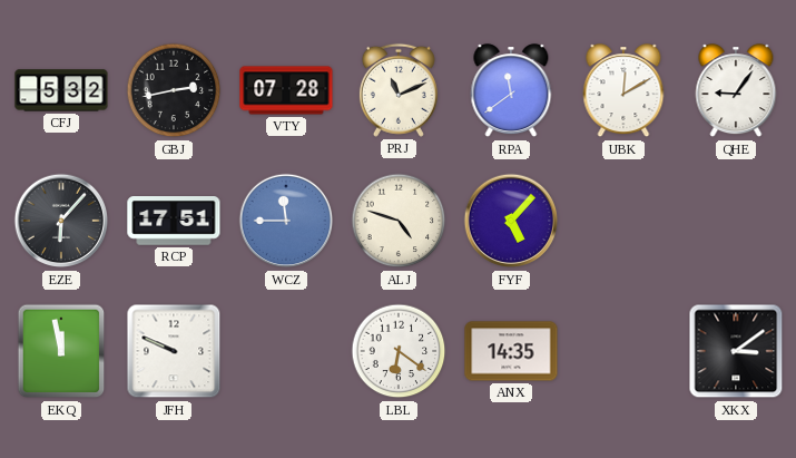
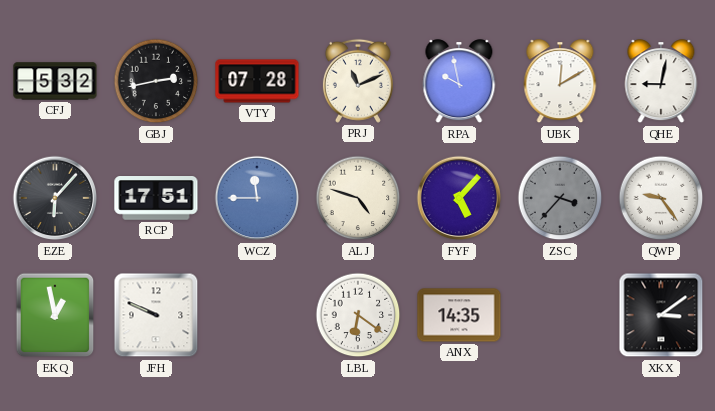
RPA: 11:39 -> 9:58
QHE: 9:06 -> 9:02
ZSC: none -> 3:37
QWP: none -> 9:24
EKQ: 11:58 -> 12:58
